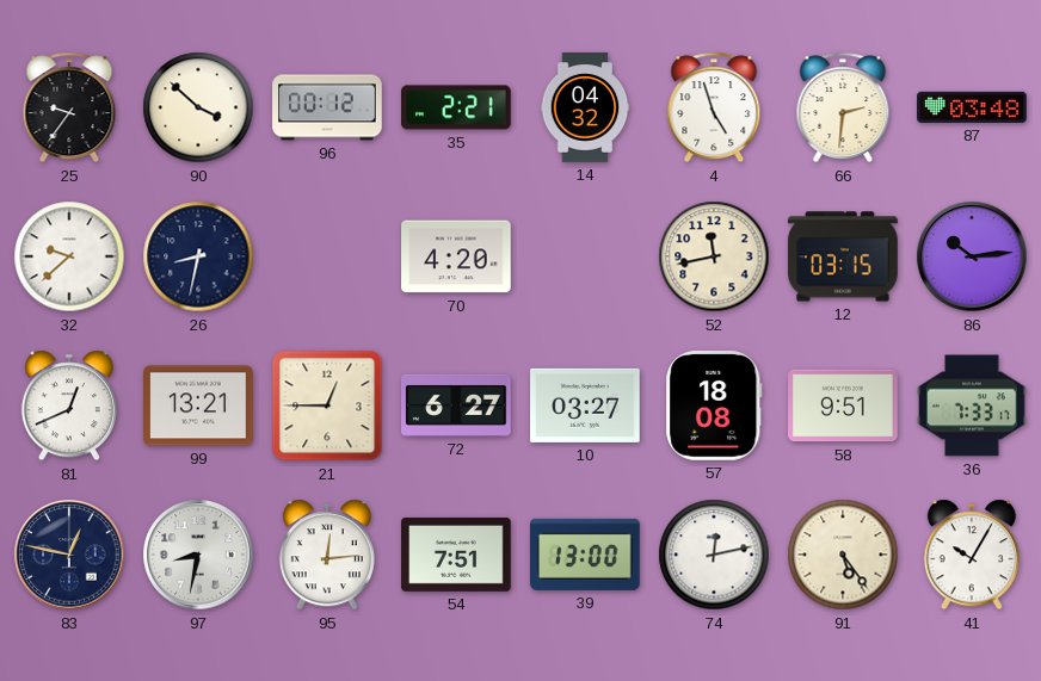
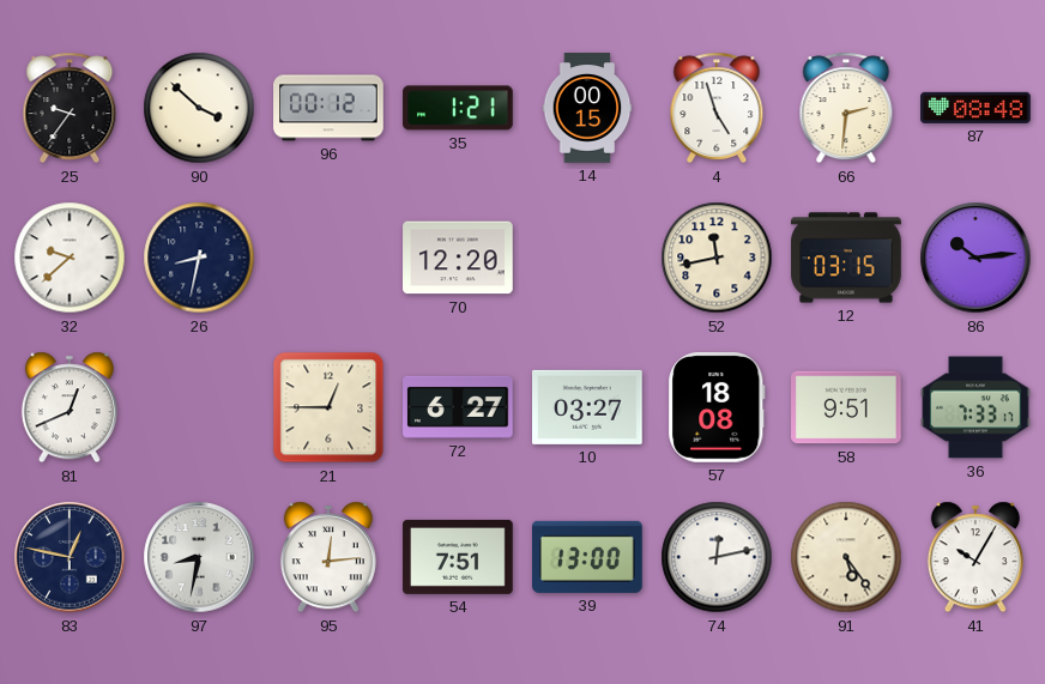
35: 2:21 -> 1:21
14: 04:32 -> 00:15
87: 03:48 -> 08:48
70: 4:20 -> 12:20
99: 13:21 -> none
